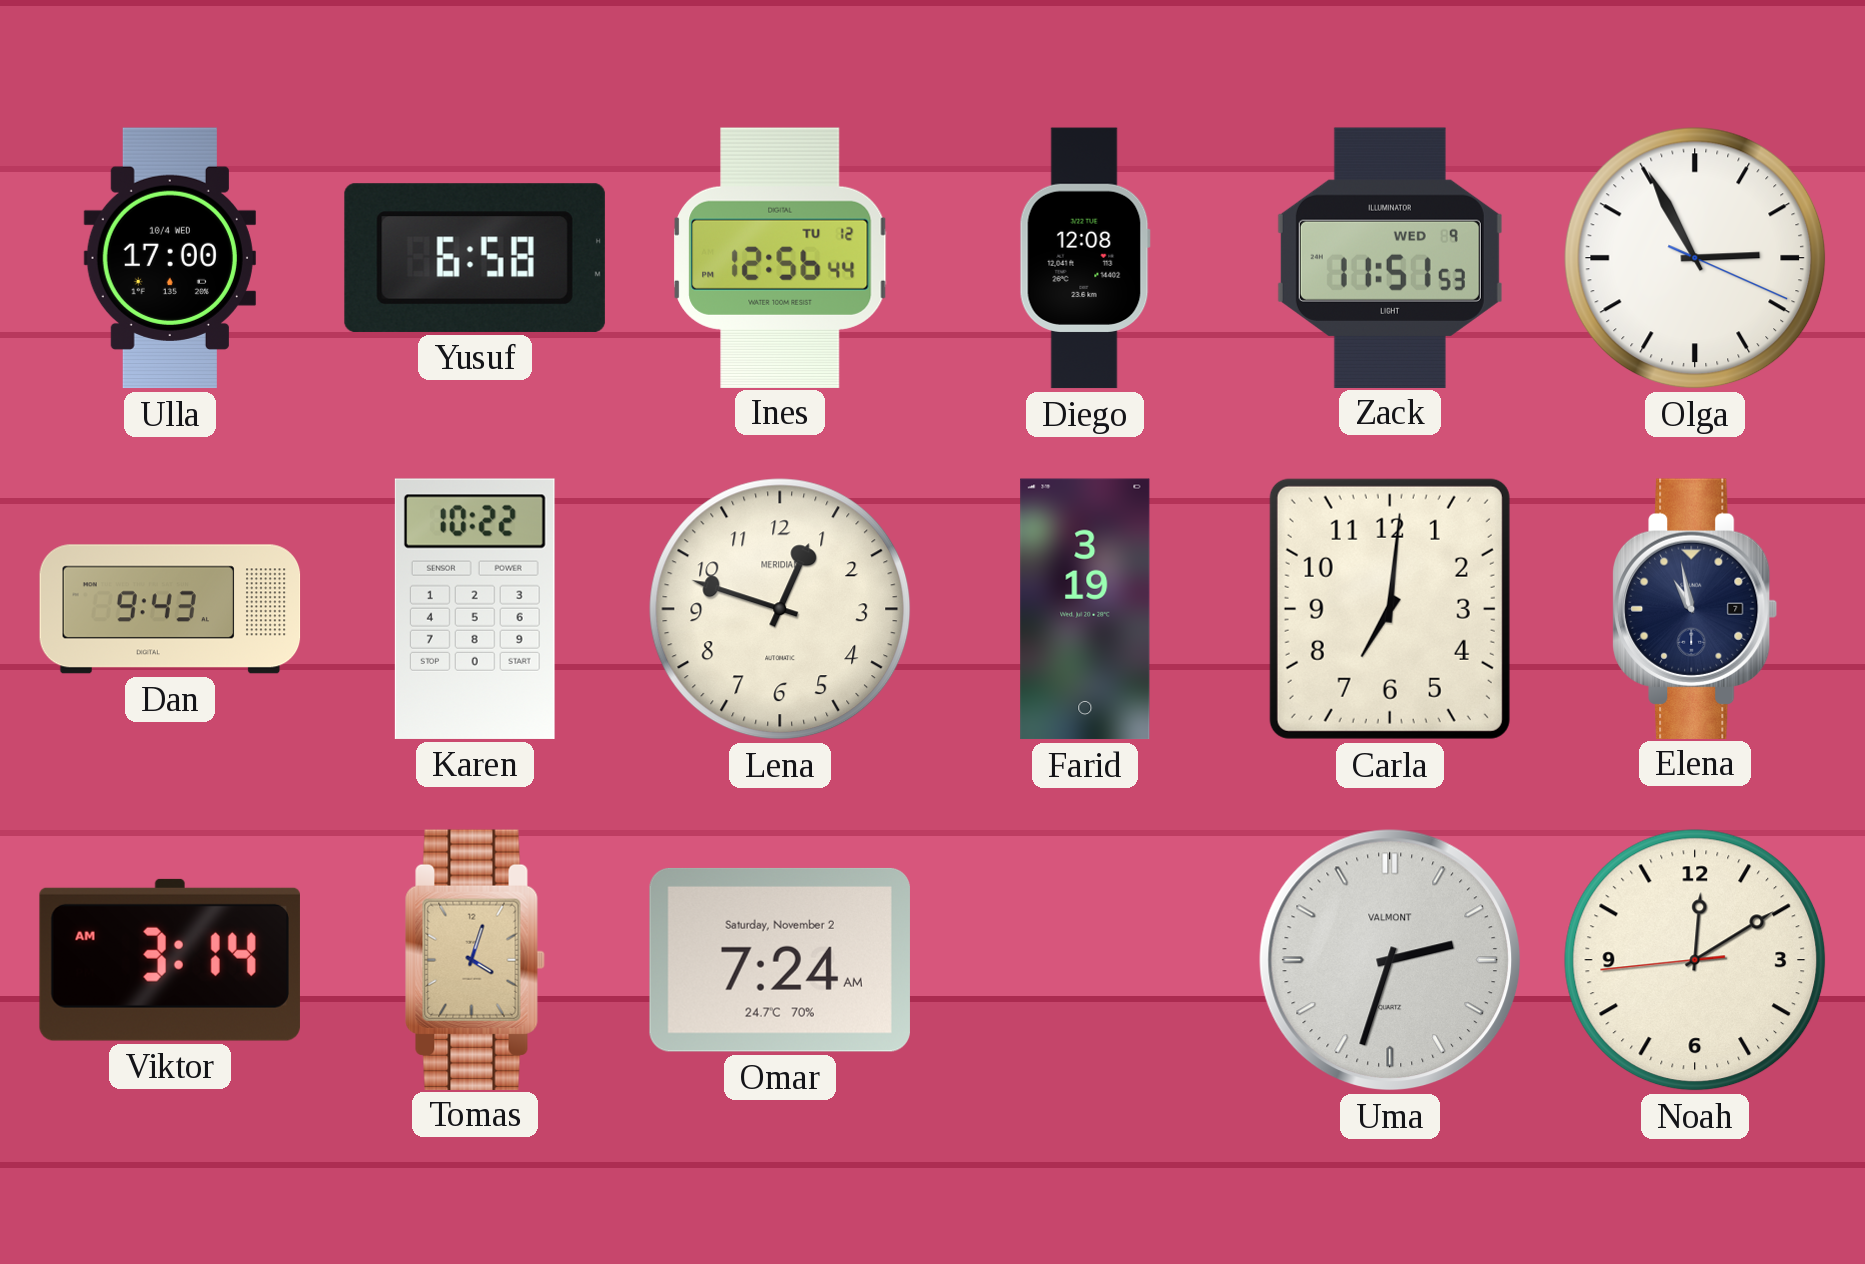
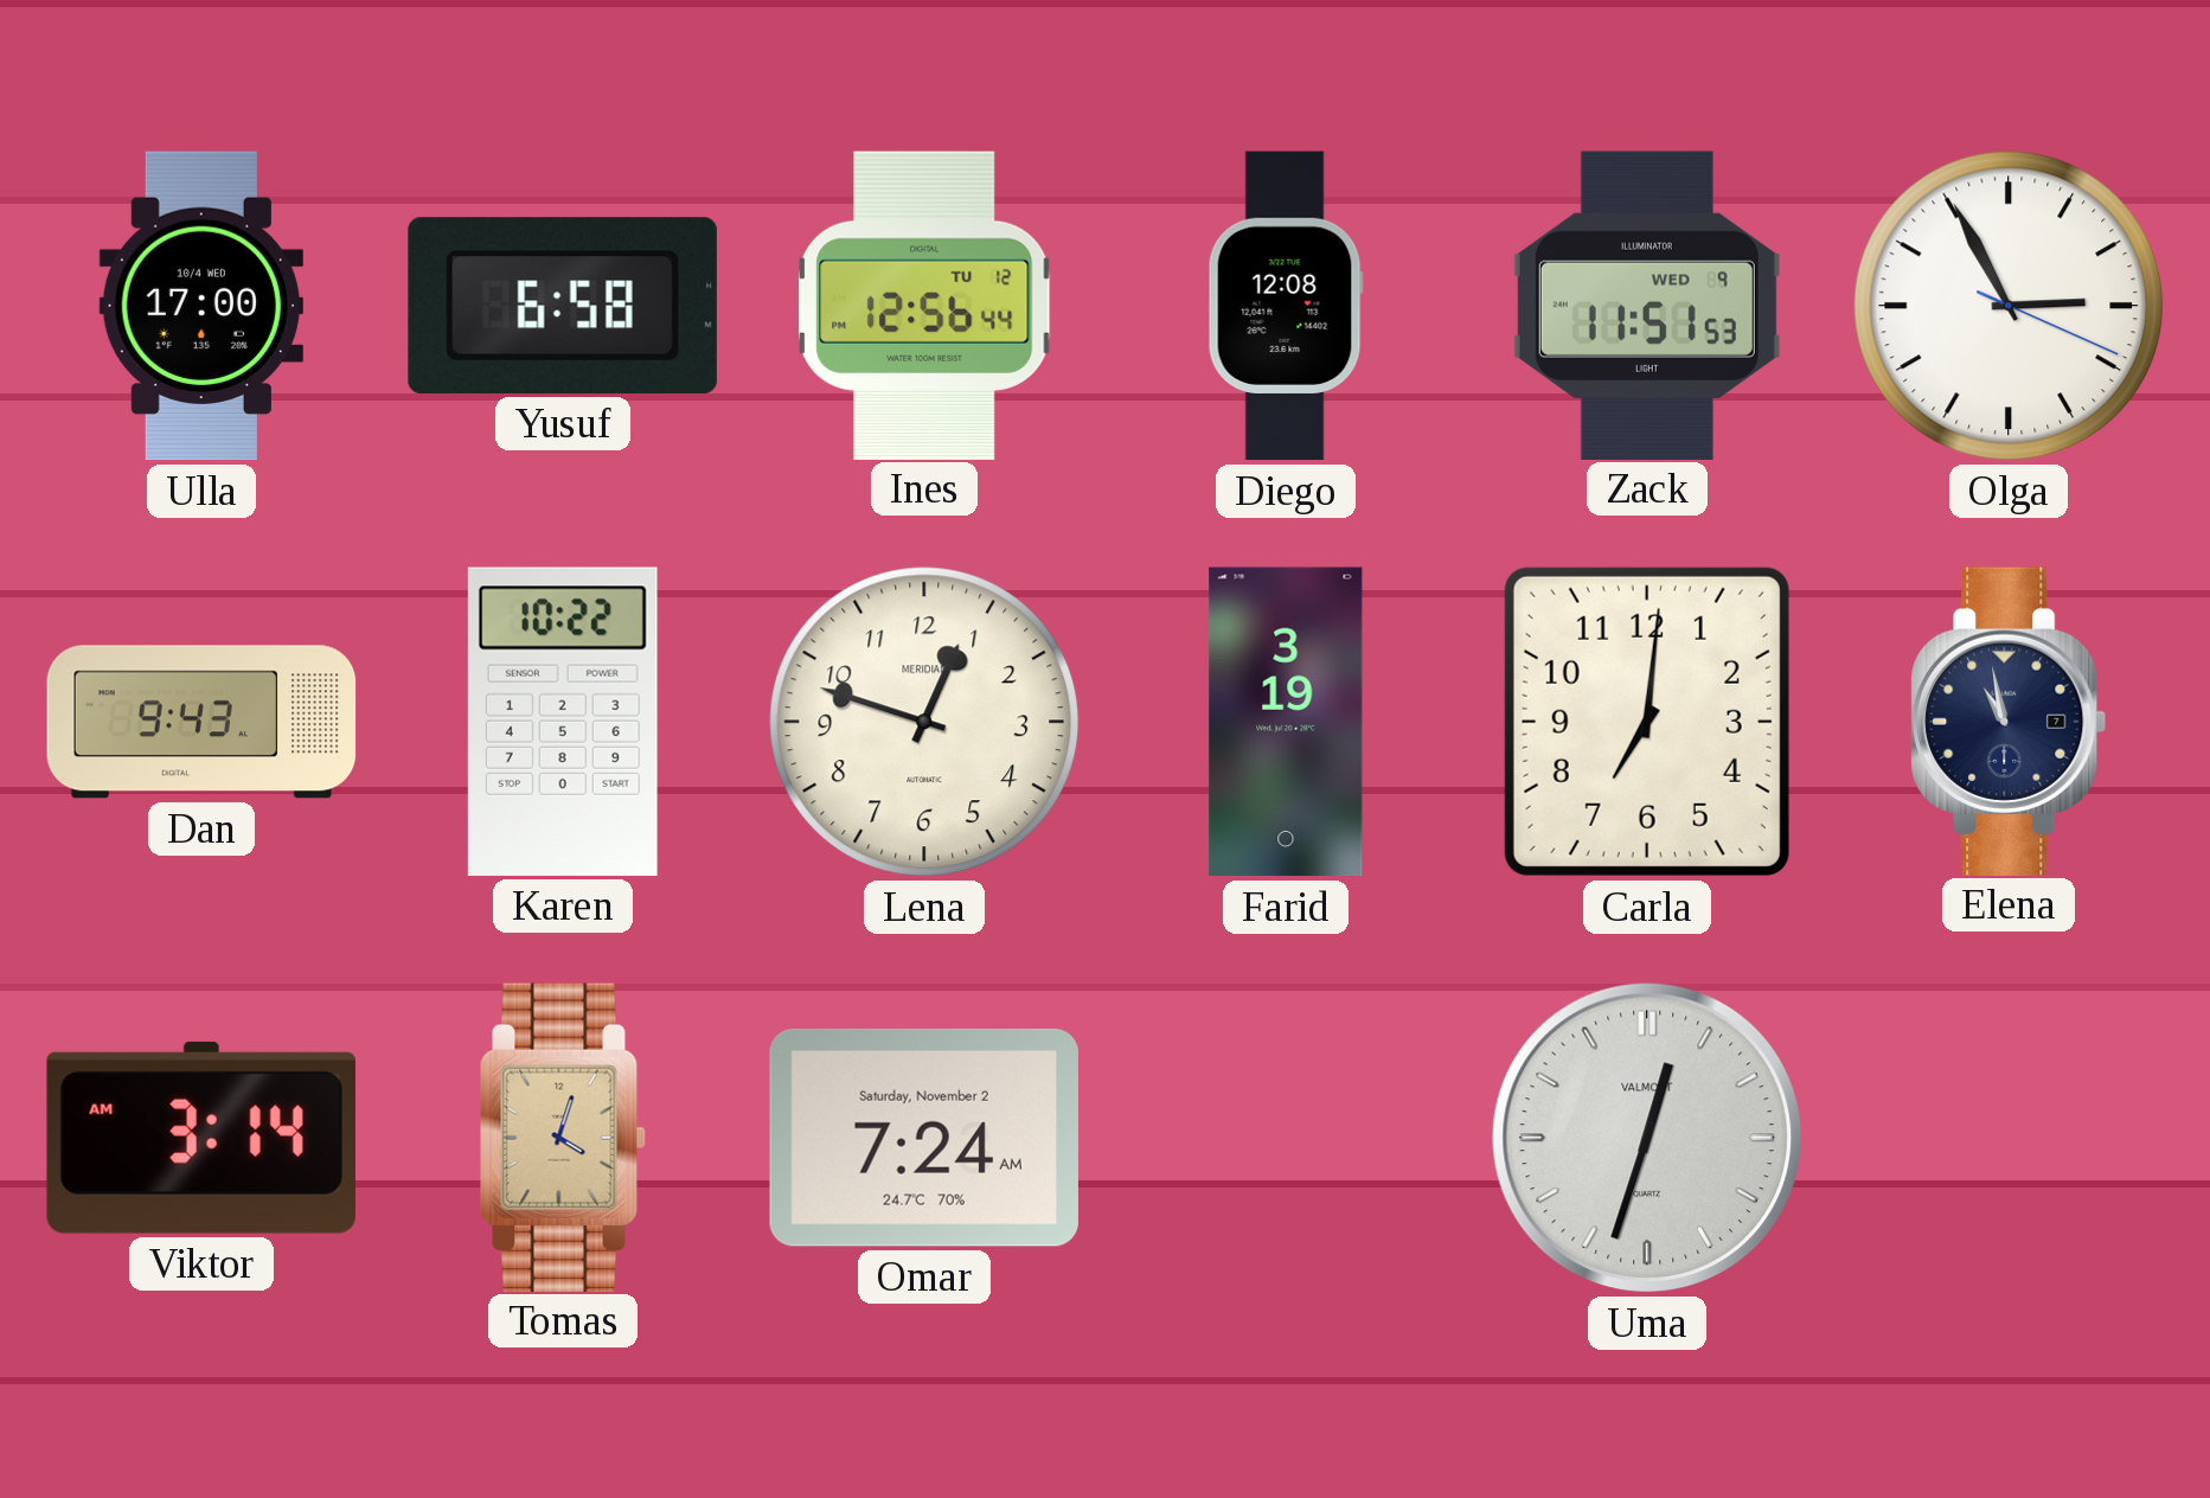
Uma: 2:33 -> 12:33
Noah: 12:09 -> none
